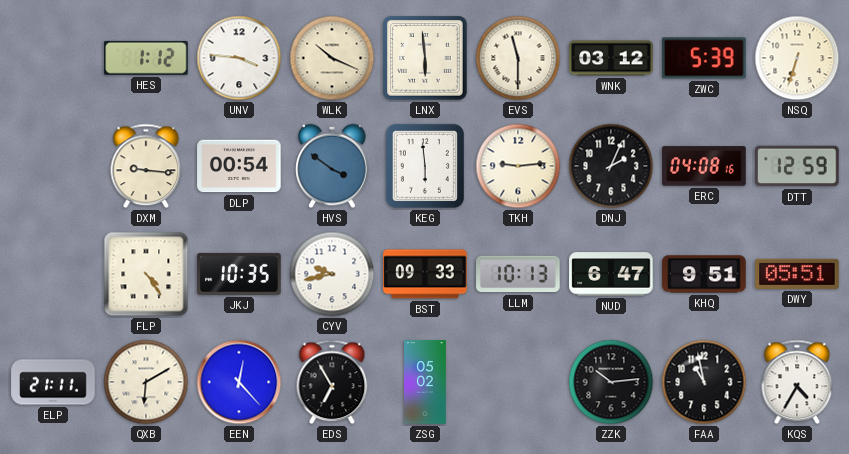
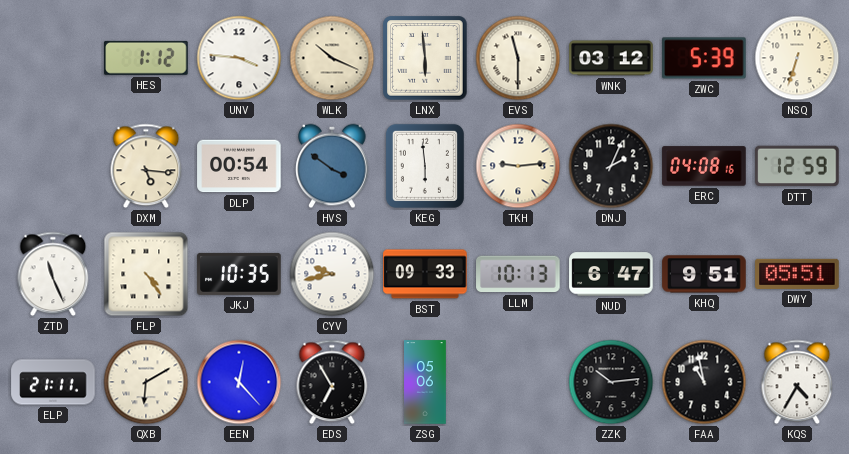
DXM: 9:16 -> 5:16
ZTD: none -> 11:26
ZSG: 05:02 -> 05:06
